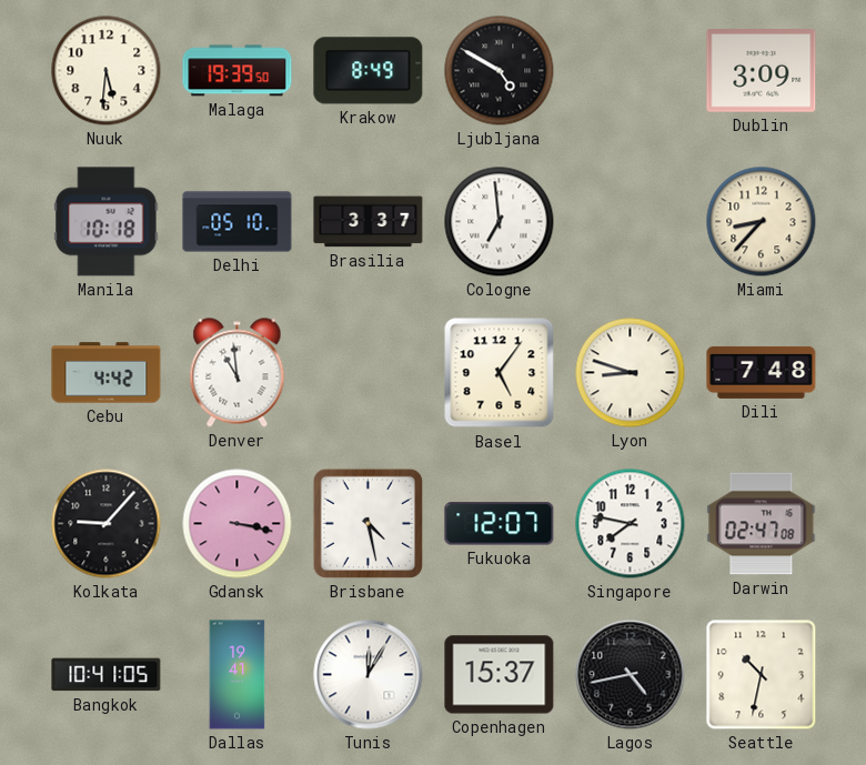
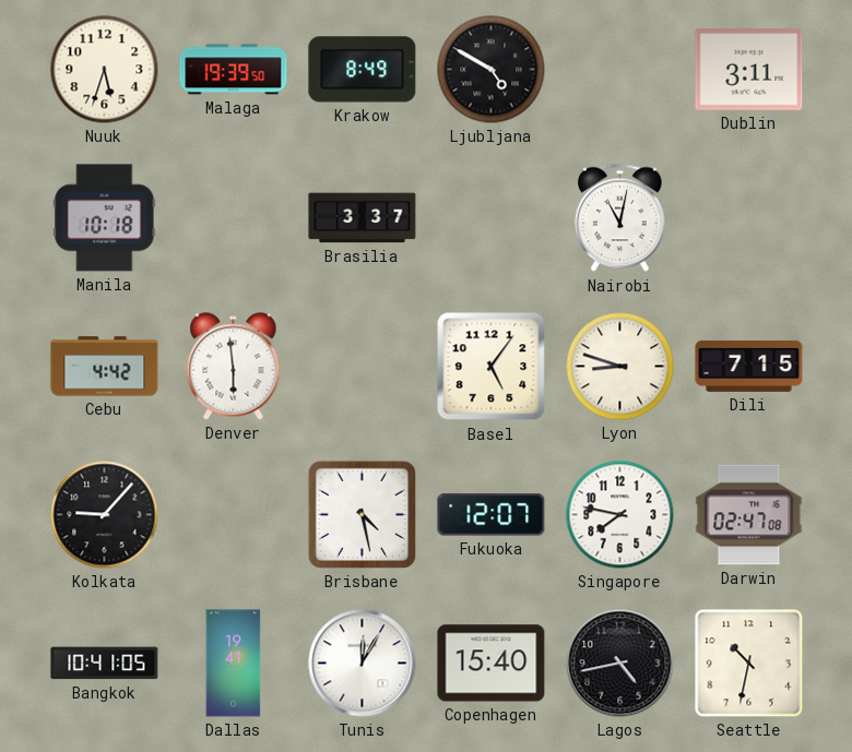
Nuuk: 5:31 -> 5:33
Dublin: 3:09 -> 3:11
Delhi: 05:10 -> none
Cologne: 6:59 -> none
Nairobi: none -> 11:02
Miami: 8:37 -> none
Denver: 10:59 -> 5:59
Dili: 7:48 -> 7:15
Gdansk: 3:17 -> none
Copenhagen: 15:37 -> 15:40
